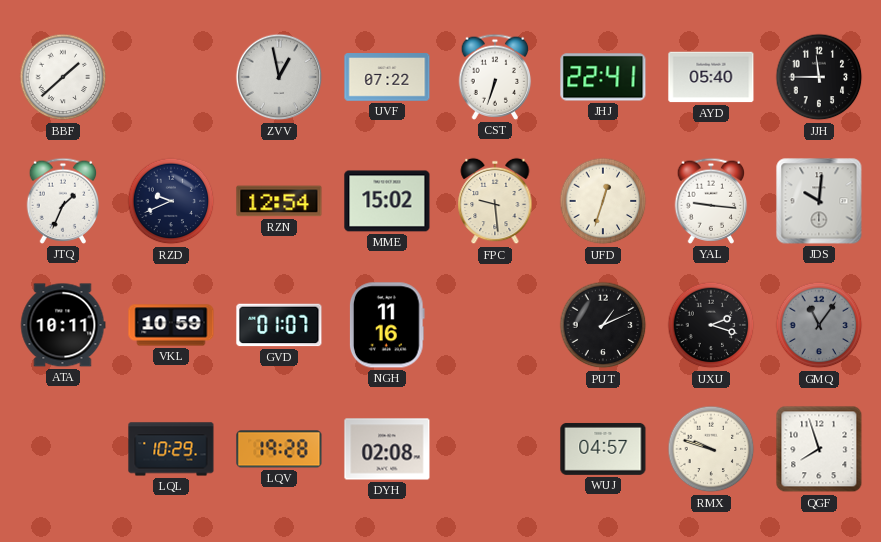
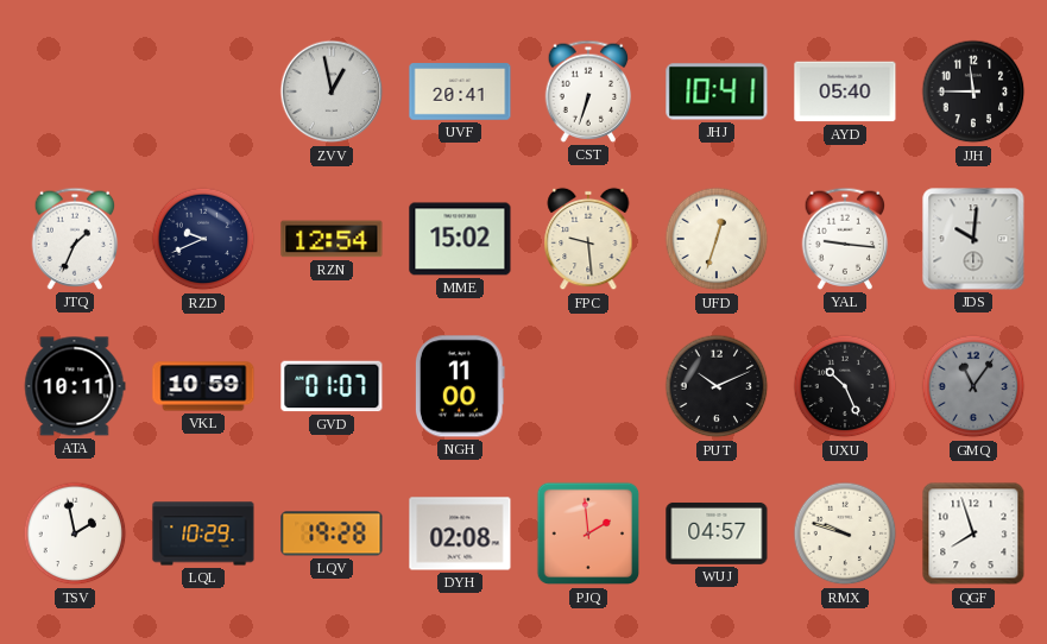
BBF: 1:38 -> none
UVF: 07:22 -> 20:41
JHJ: 22:41 -> 10:41
NGH: 11:16 -> 11:00
PUT: 1:11 -> 10:11
UXU: 2:18 -> 10:26
TSV: none -> 1:58
PJQ: none -> 1:59
